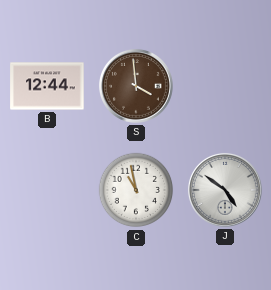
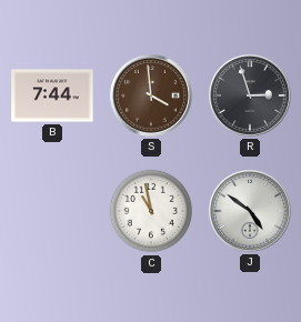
B: 12:44 -> 7:44
R: none -> 2:57
